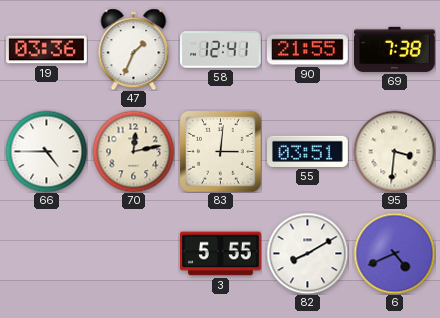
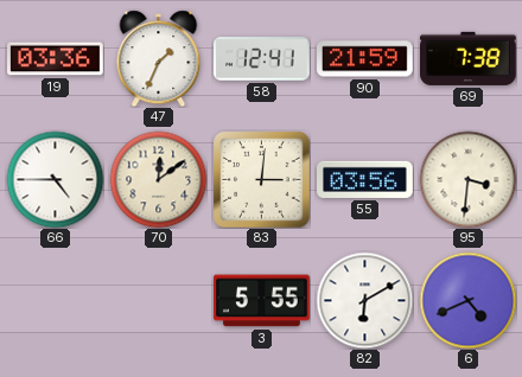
90: 21:55 -> 21:59
70: 12:13 -> 12:09
55: 03:51 -> 03:56
82: 8:10 -> 6:10
